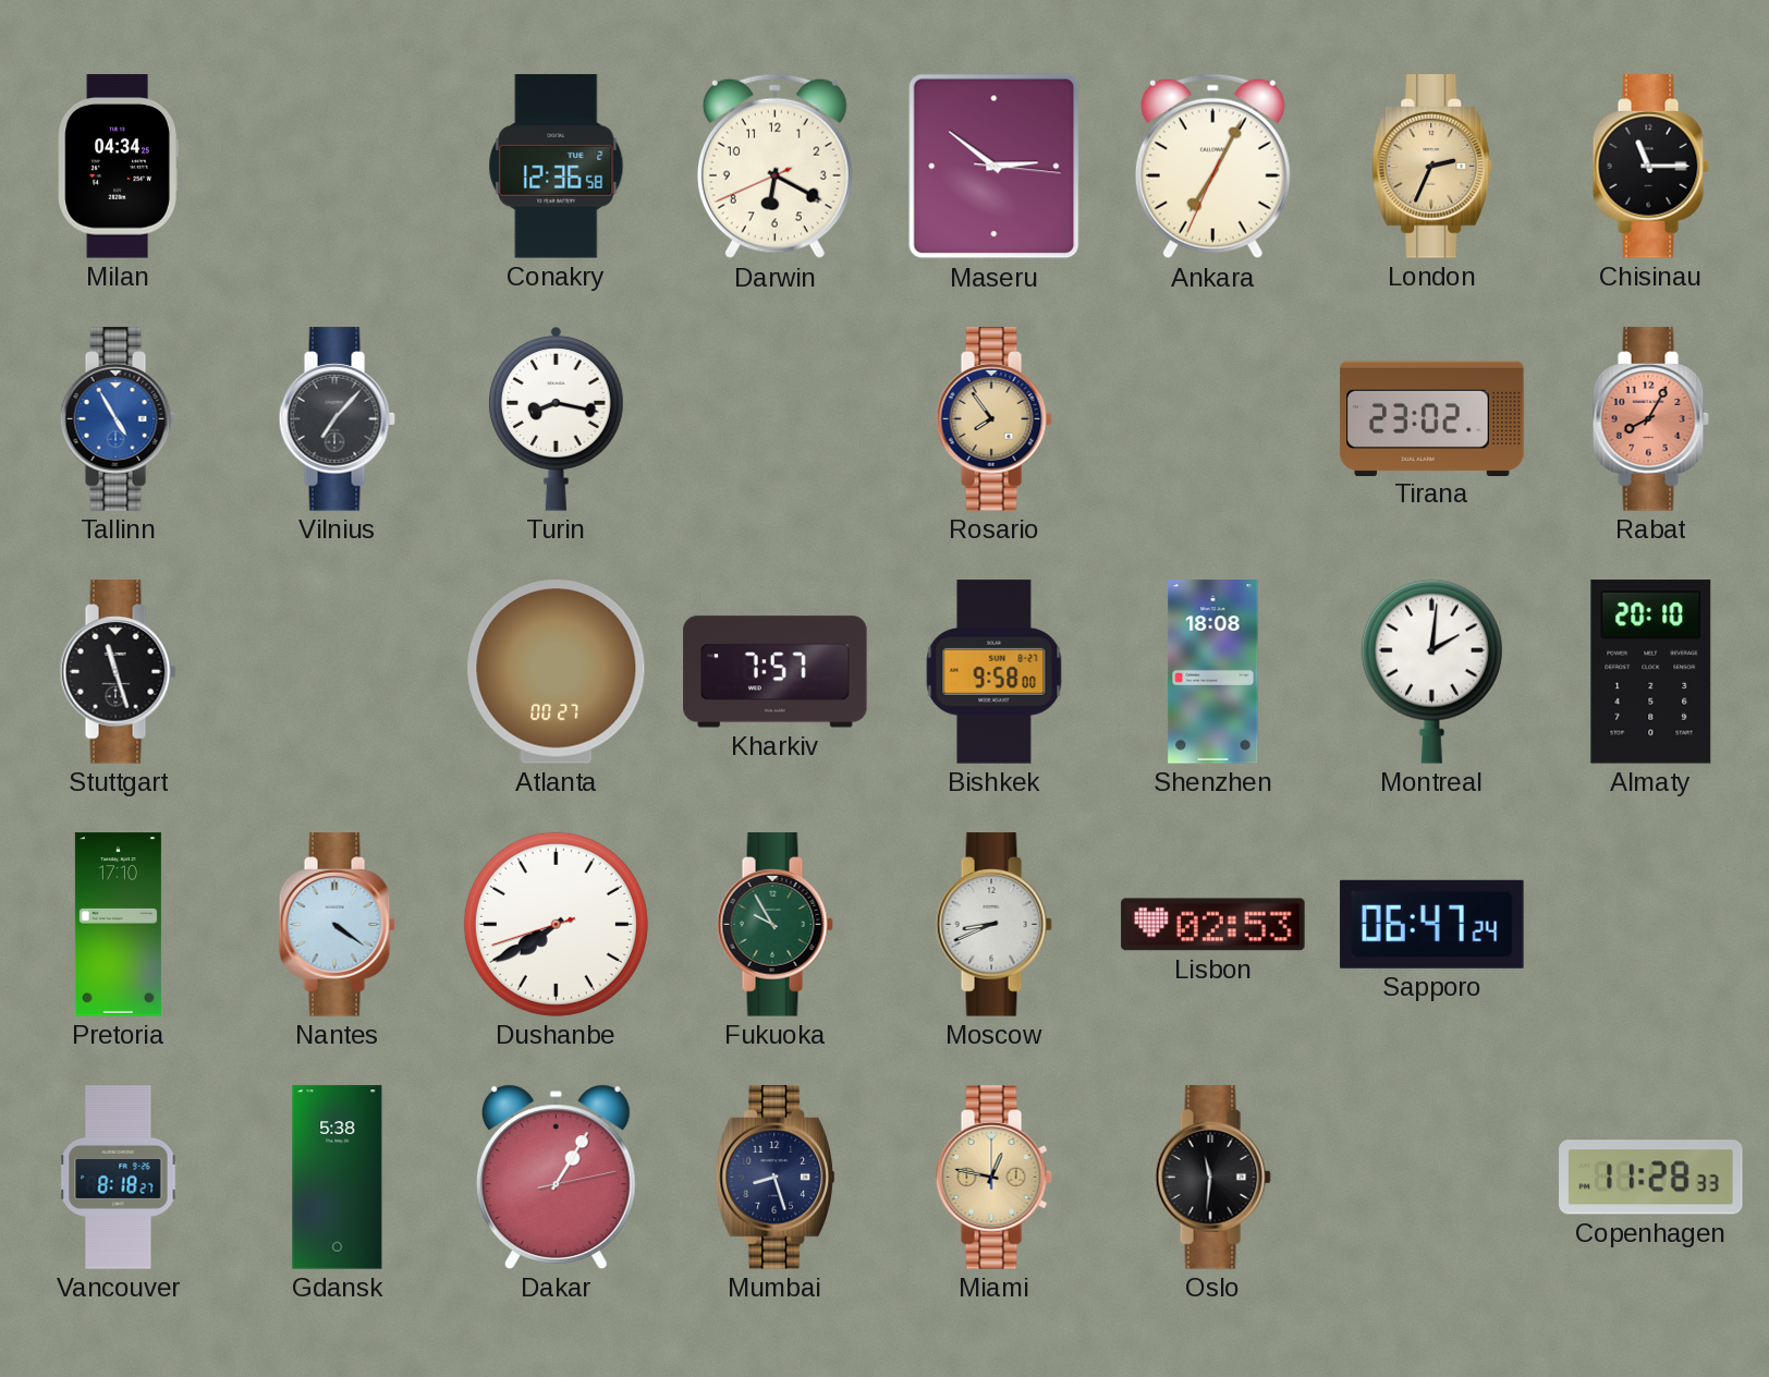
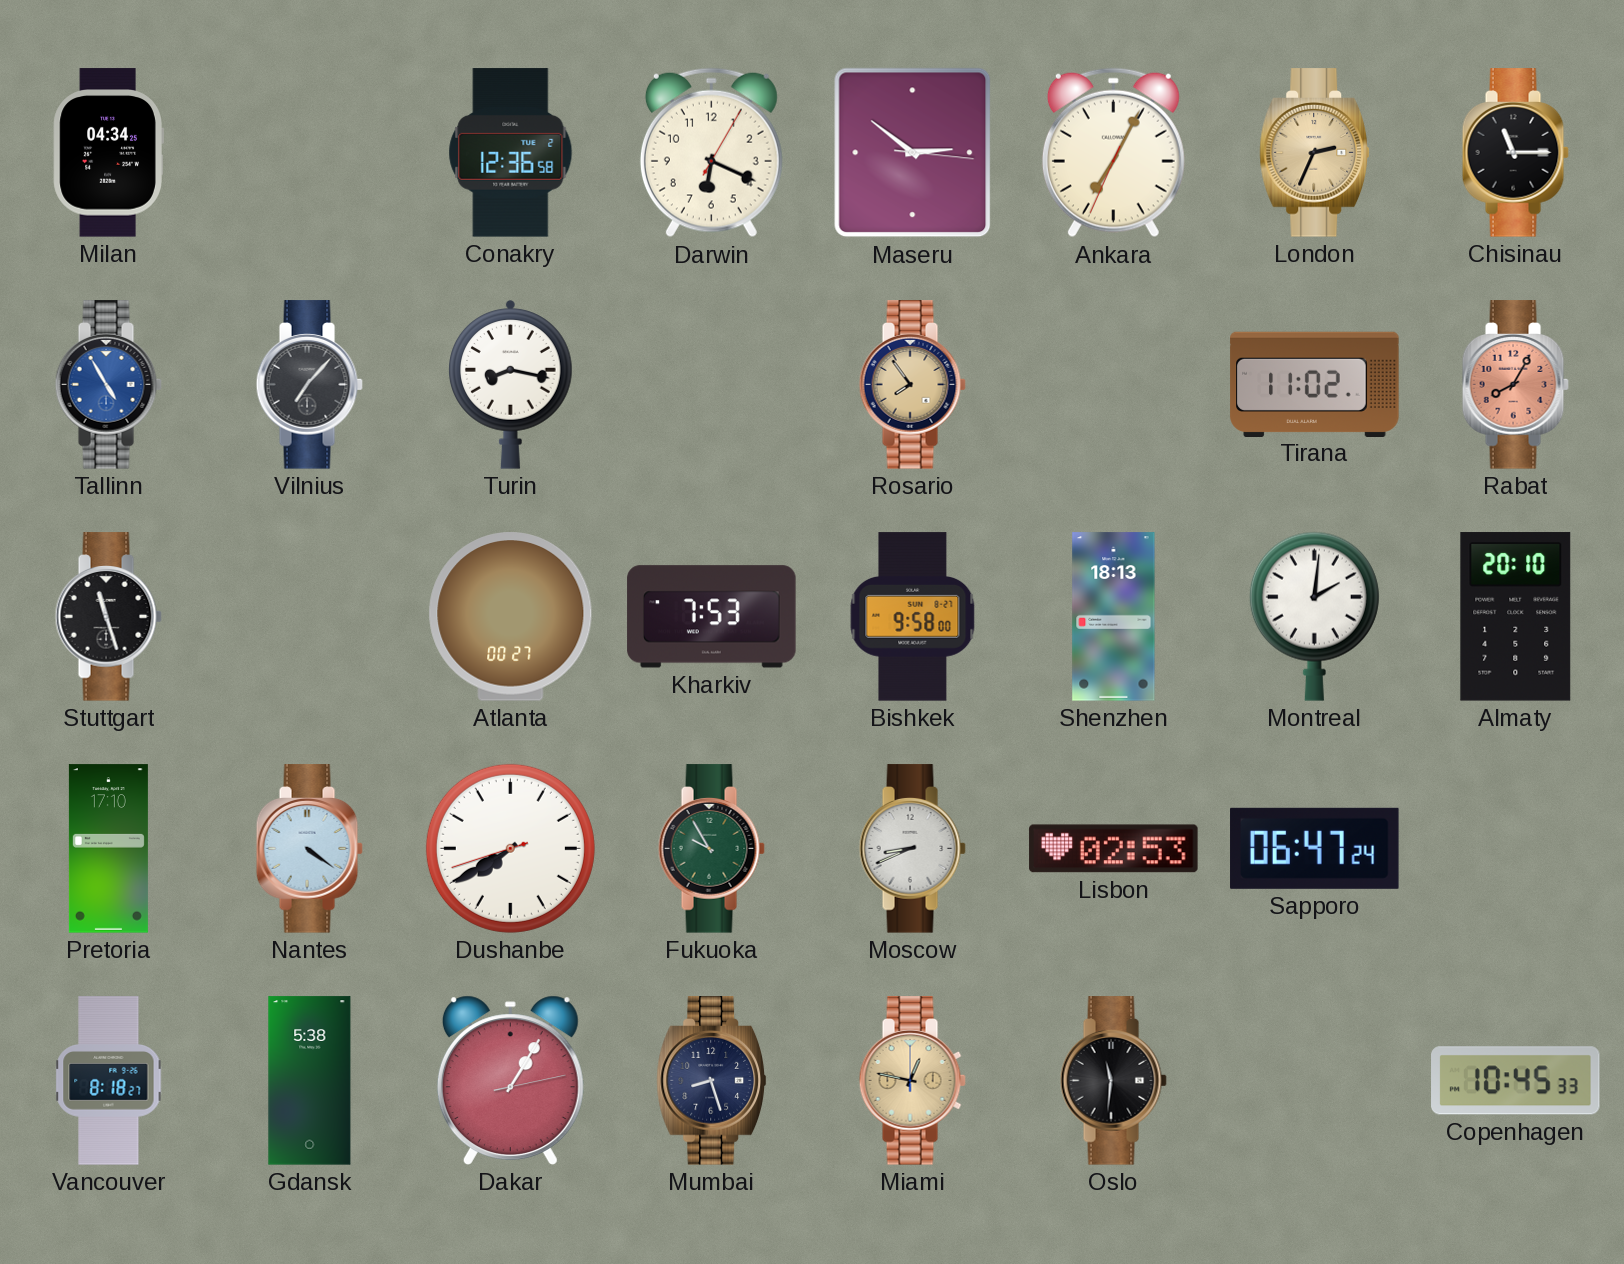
Darwin: 6:19:41 -> 6:19:05
Tirana: 23:02 -> 11:02
Kharkiv: 7:57 -> 7:53
Shenzhen: 18:08 -> 18:13
Copenhagen: 11:28 -> 10:45
